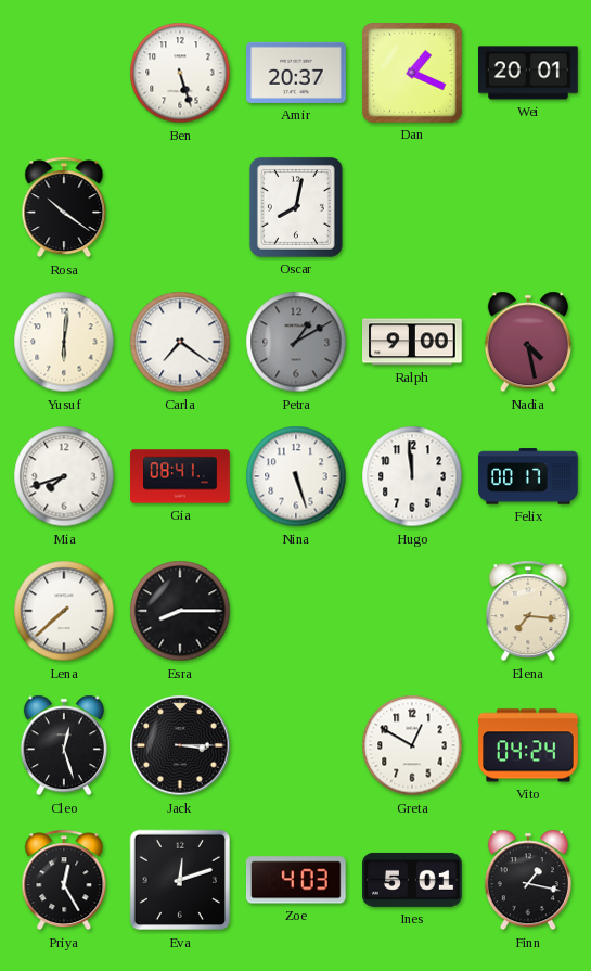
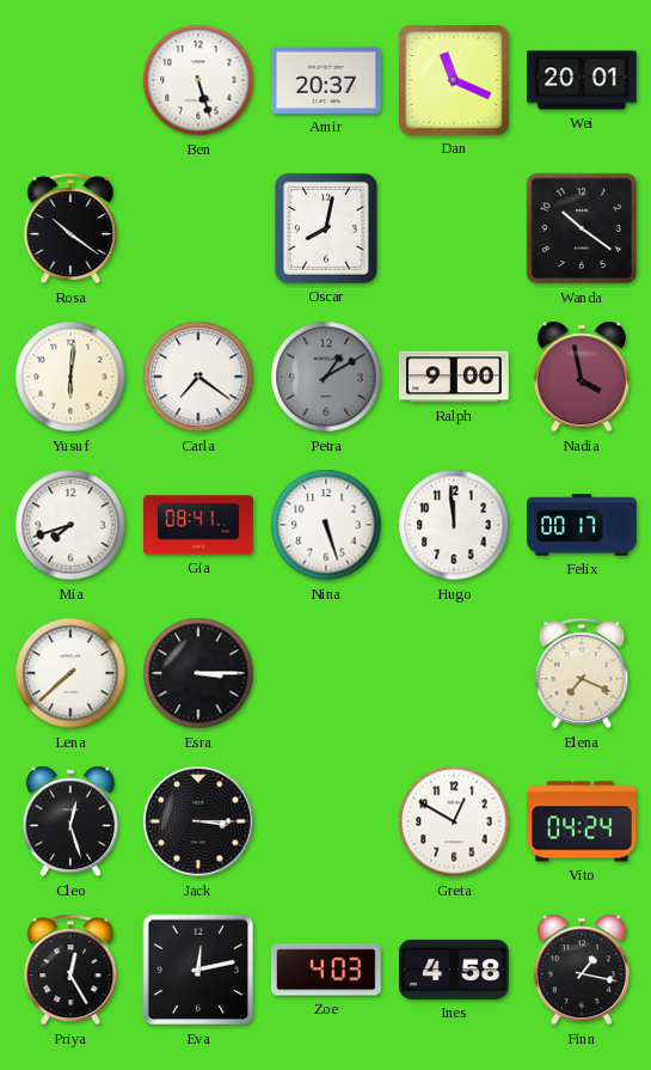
Dan: 1:19 -> 11:19
Wanda: none -> 10:21
Nadia: 4:28 -> 3:58
Esra: 8:15 -> 3:15
Elena: 7:16 -> 7:19
Eva: 12:12 -> 12:13
Ines: 5:01 -> 4:58
